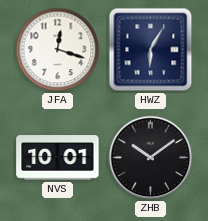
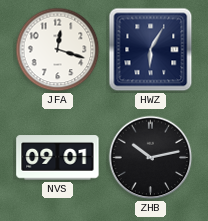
NVS: 10:01 -> 09:01
ZHB: 10:09 -> 10:13
